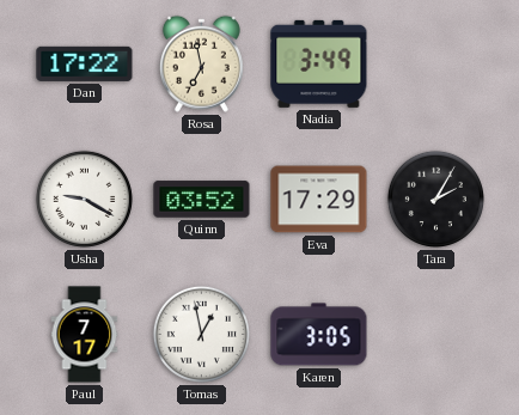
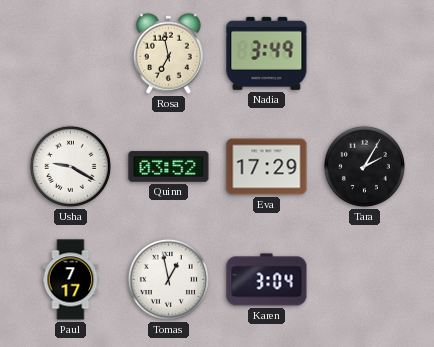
Dan: 17:22 -> none
Karen: 3:05 -> 3:04
